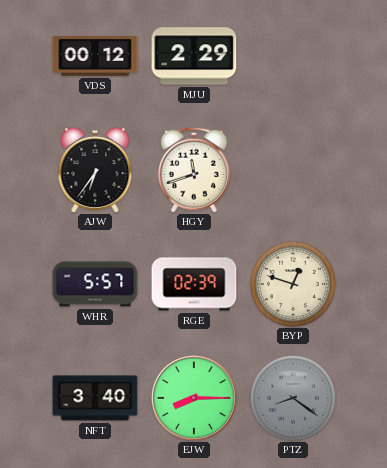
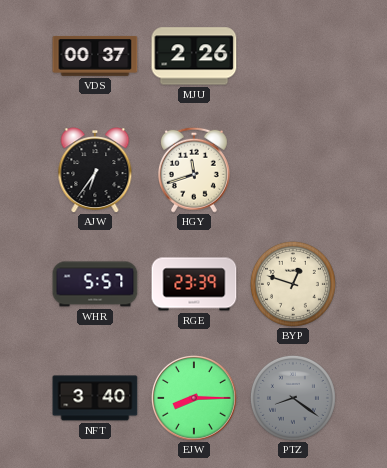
VDS: 00:12 -> 00:37
MJU: 2:29 -> 2:26
RGE: 02:39 -> 23:39
